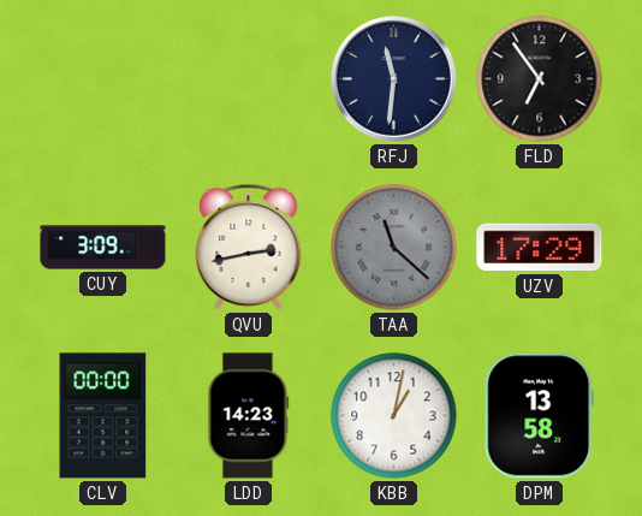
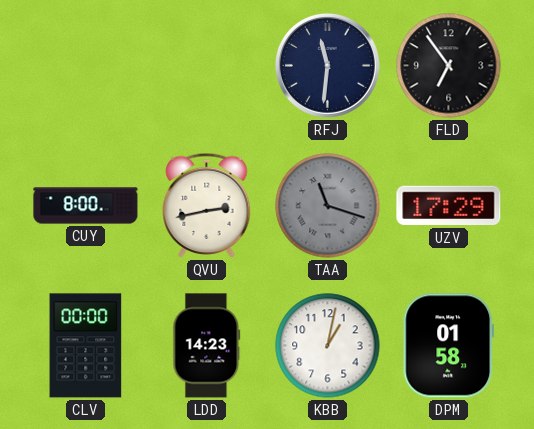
CUY: 3:09 -> 8:00
TAA: 11:22 -> 11:18
DPM: 13:58 -> 01:58
